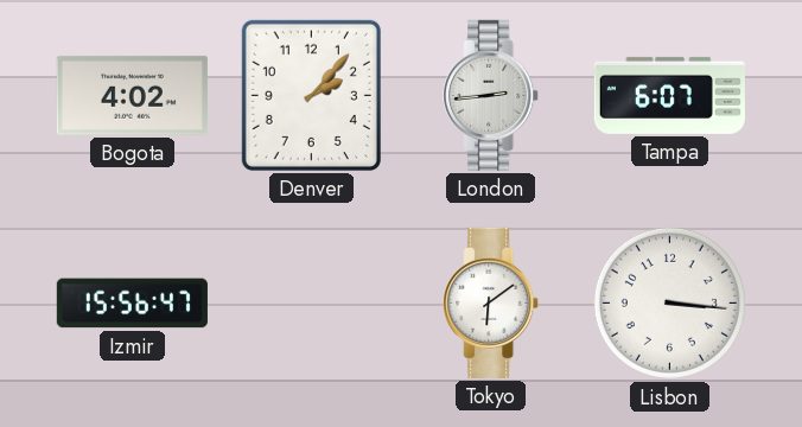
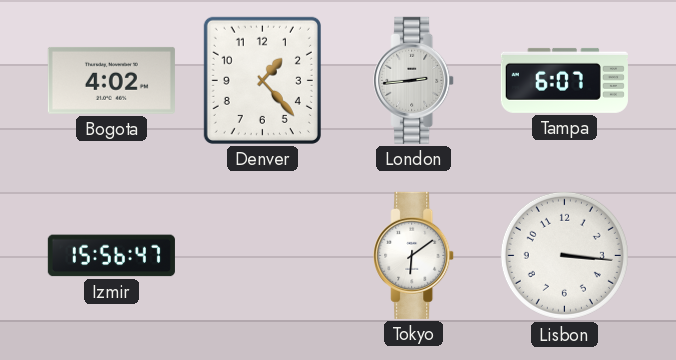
Denver: 2:07 -> 1:23
